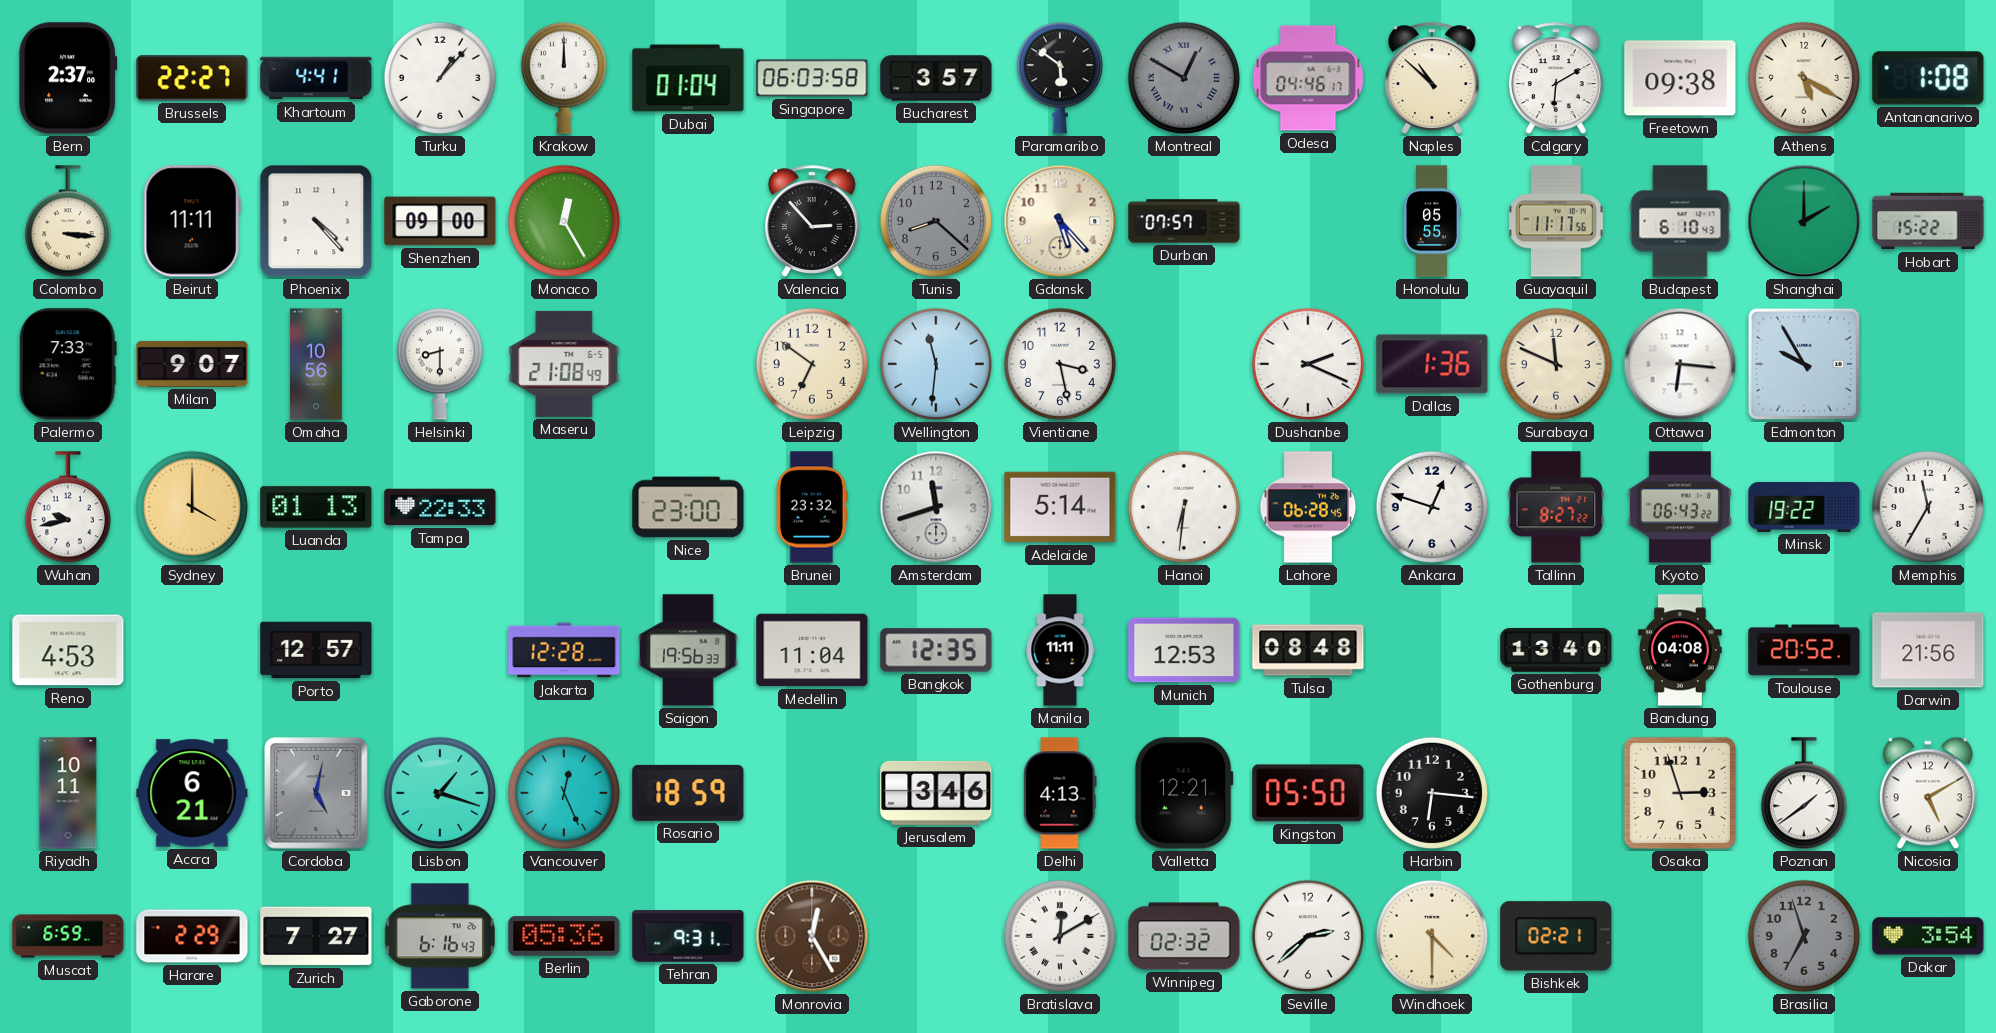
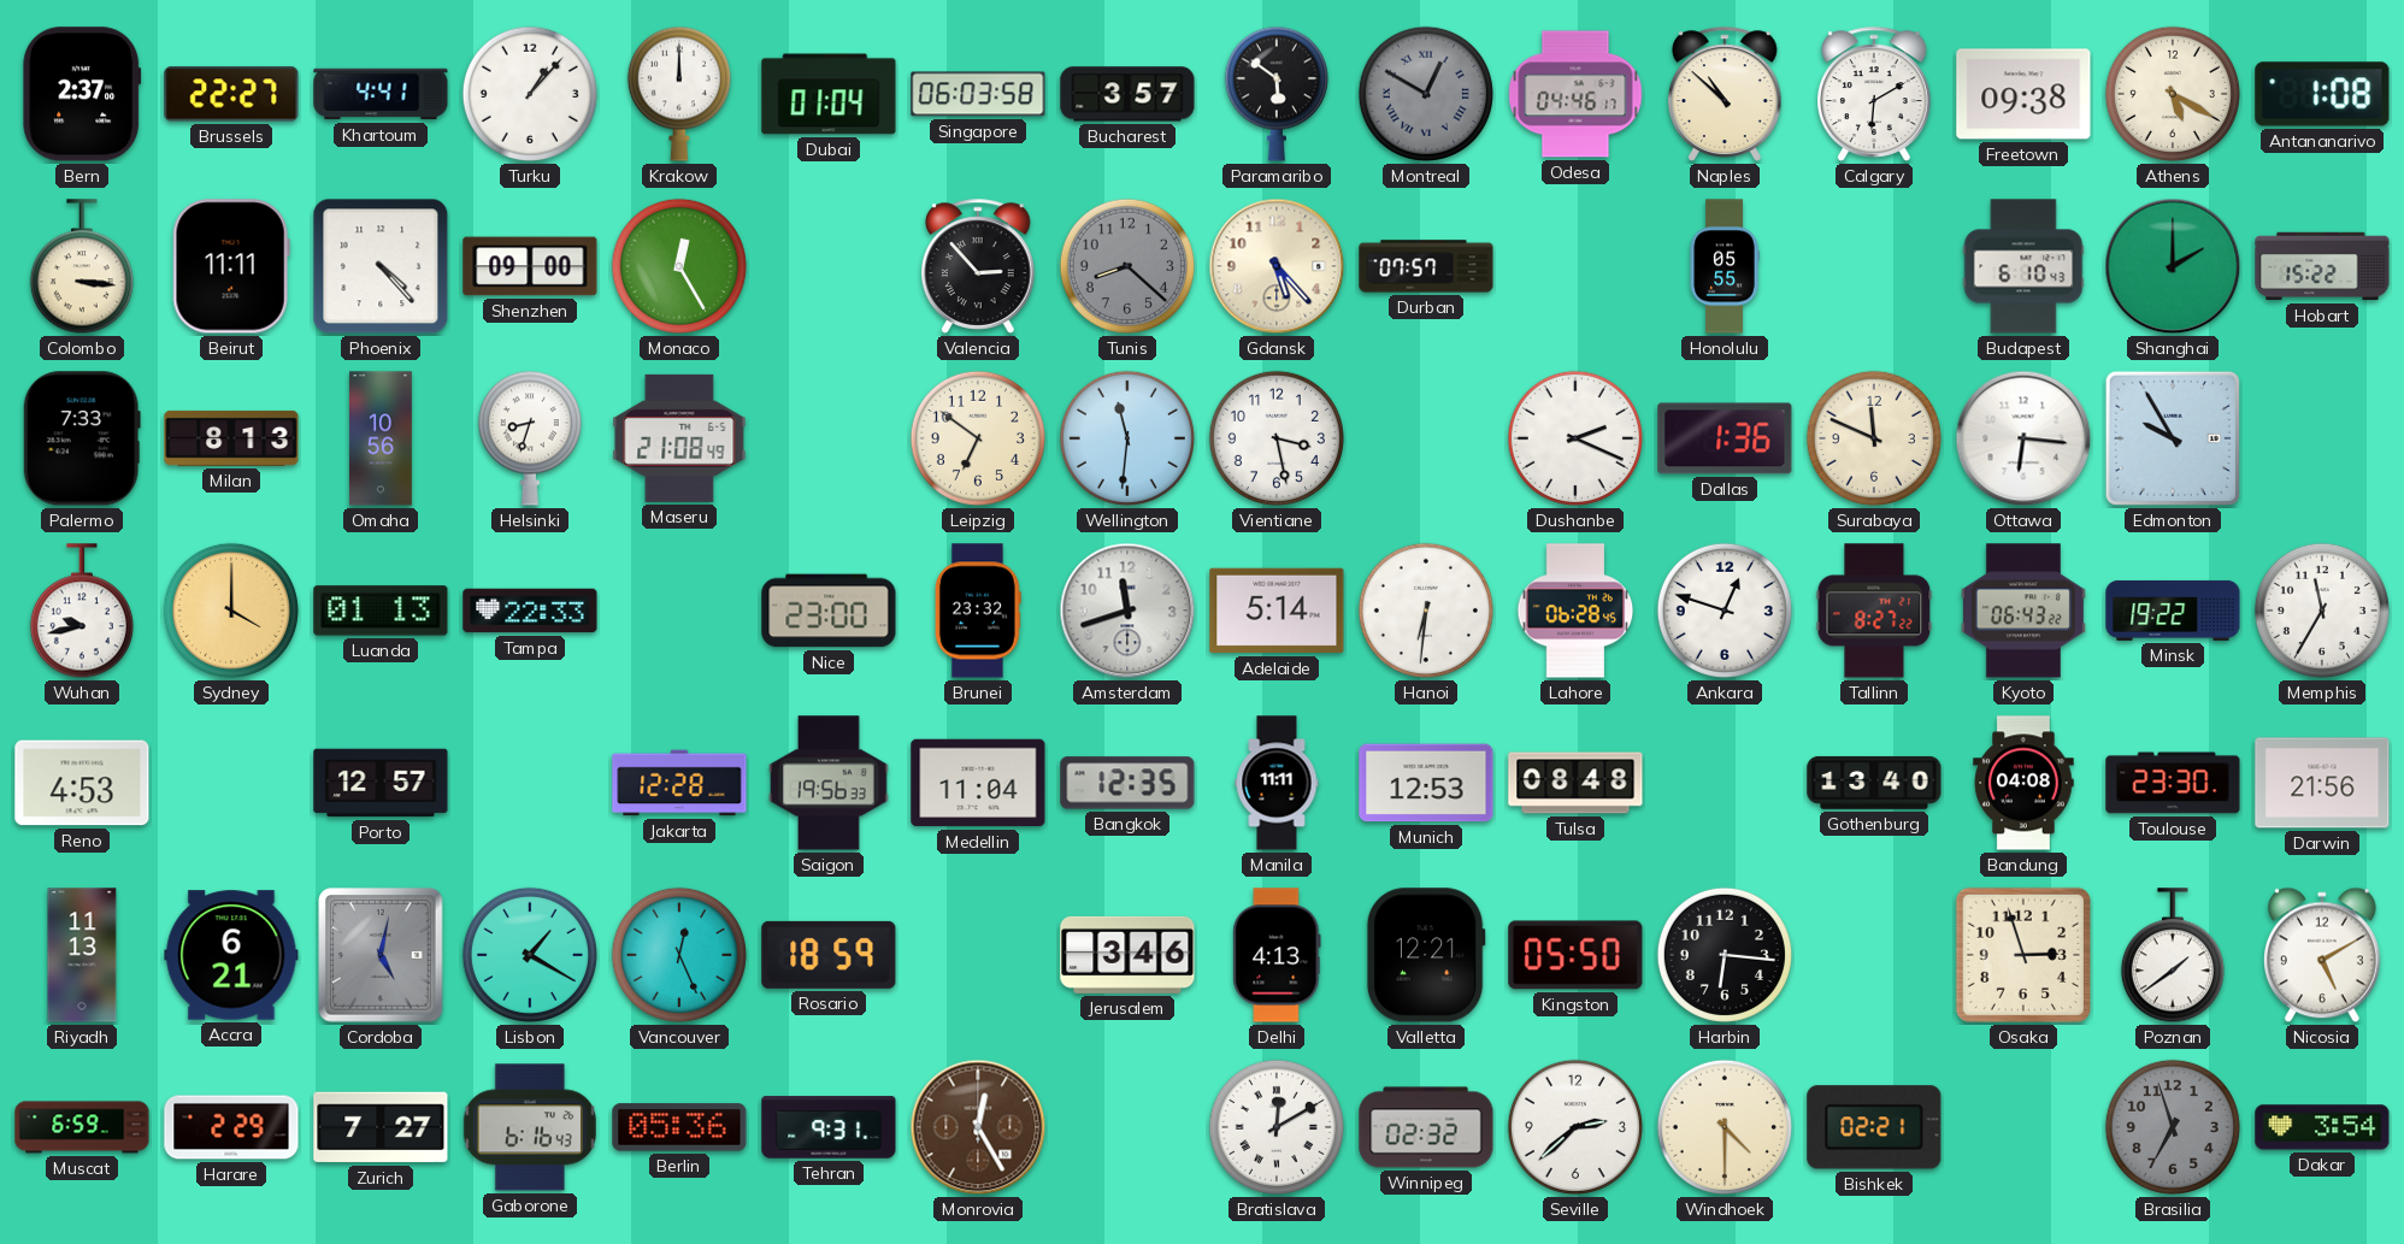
Guayaquil: 11:17 -> none
Milan: 9:07 -> 8:13
Helsinki: 8:30 -> 8:33
Toulouse: 20:52 -> 23:30
Riyadh: 10:11 -> 11:13
Lisbon: 1:18 -> 1:20
